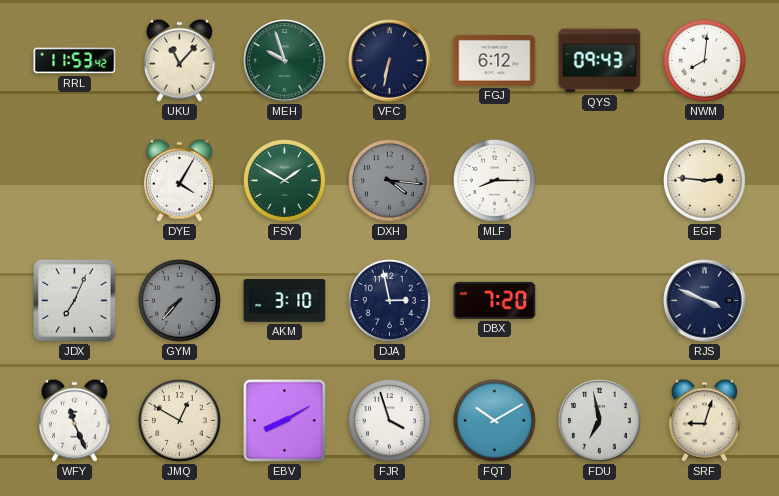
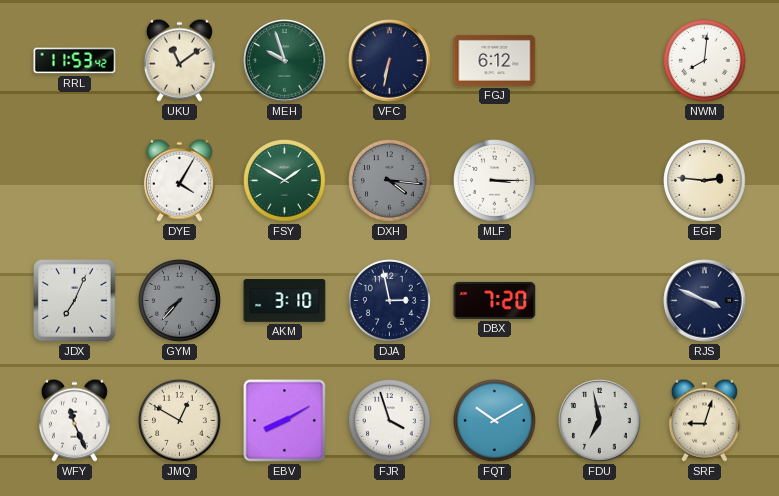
UKU: 11:07 -> 11:09
QYS: 09:43 -> none
MLF: 8:15 -> 3:15
